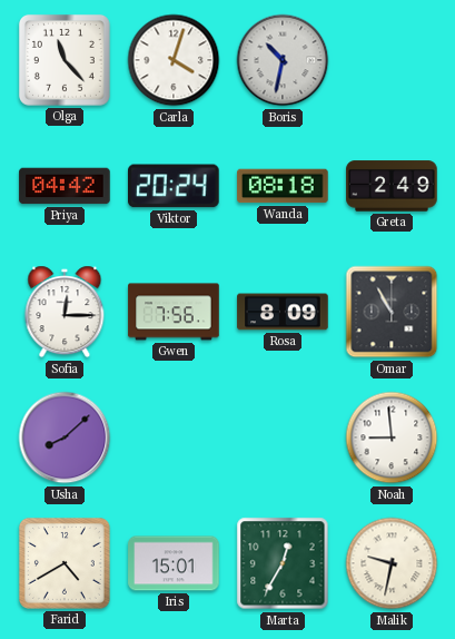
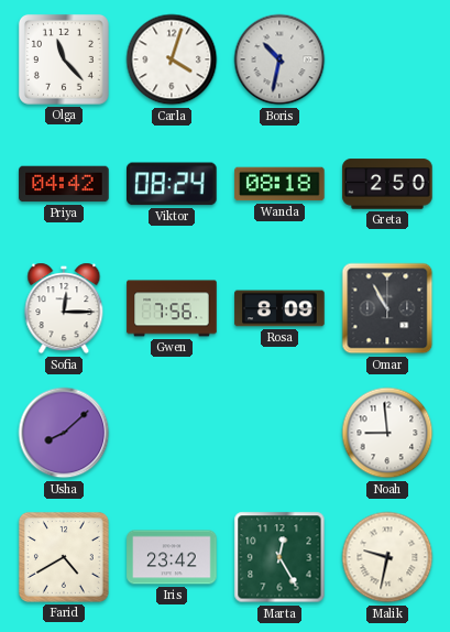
Viktor: 20:24 -> 08:24
Greta: 2:49 -> 2:50
Iris: 15:01 -> 23:42
Marta: 12:35 -> 12:25
